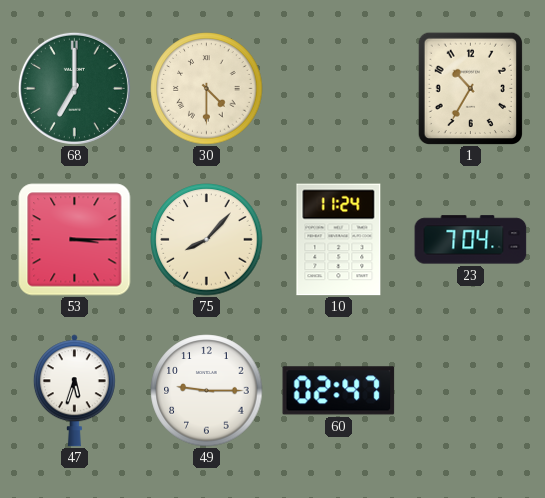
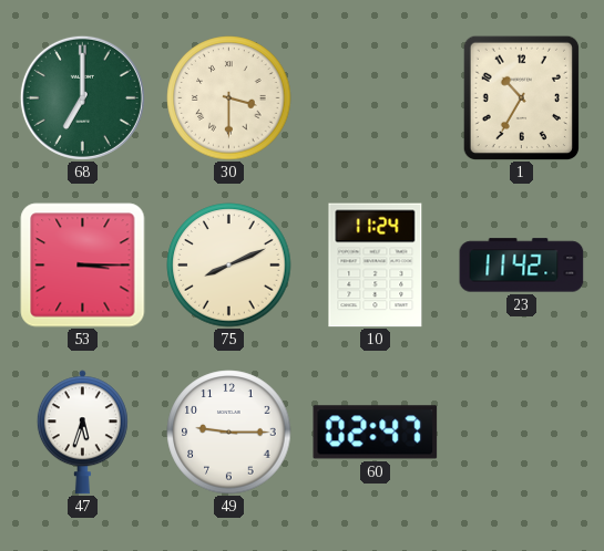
30: 4:30 -> 3:30
75: 8:07 -> 8:11
23: 7:04 -> 11:42
